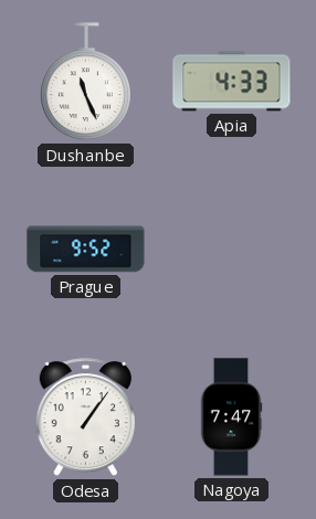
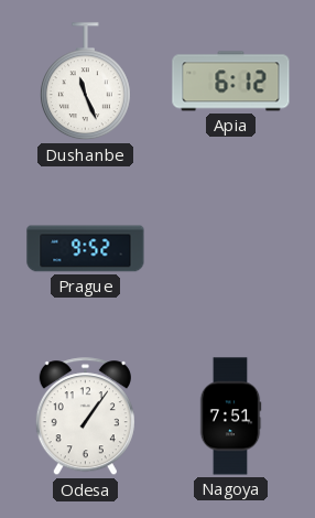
Apia: 4:33 -> 6:12
Nagoya: 7:47 -> 7:51
